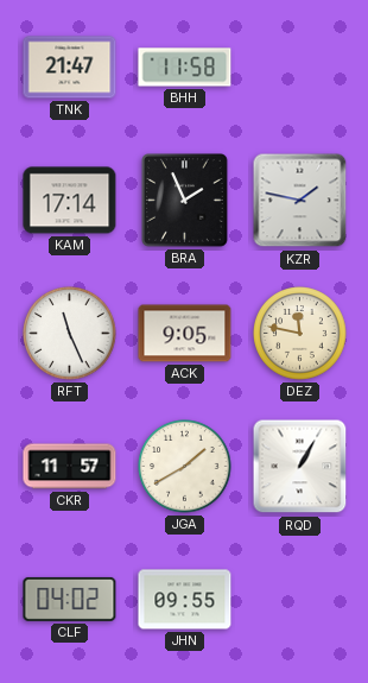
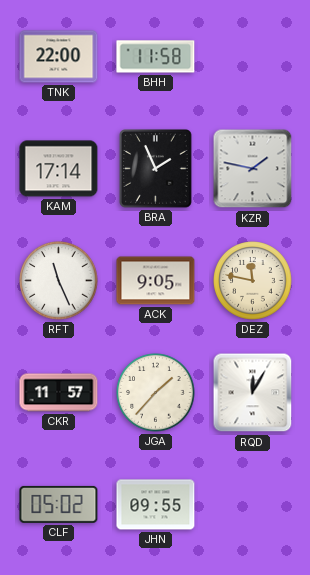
TNK: 21:47 -> 22:00
JGA: 1:40 -> 1:37
RQD: 1:05 -> 12:05
CLF: 04:02 -> 05:02
